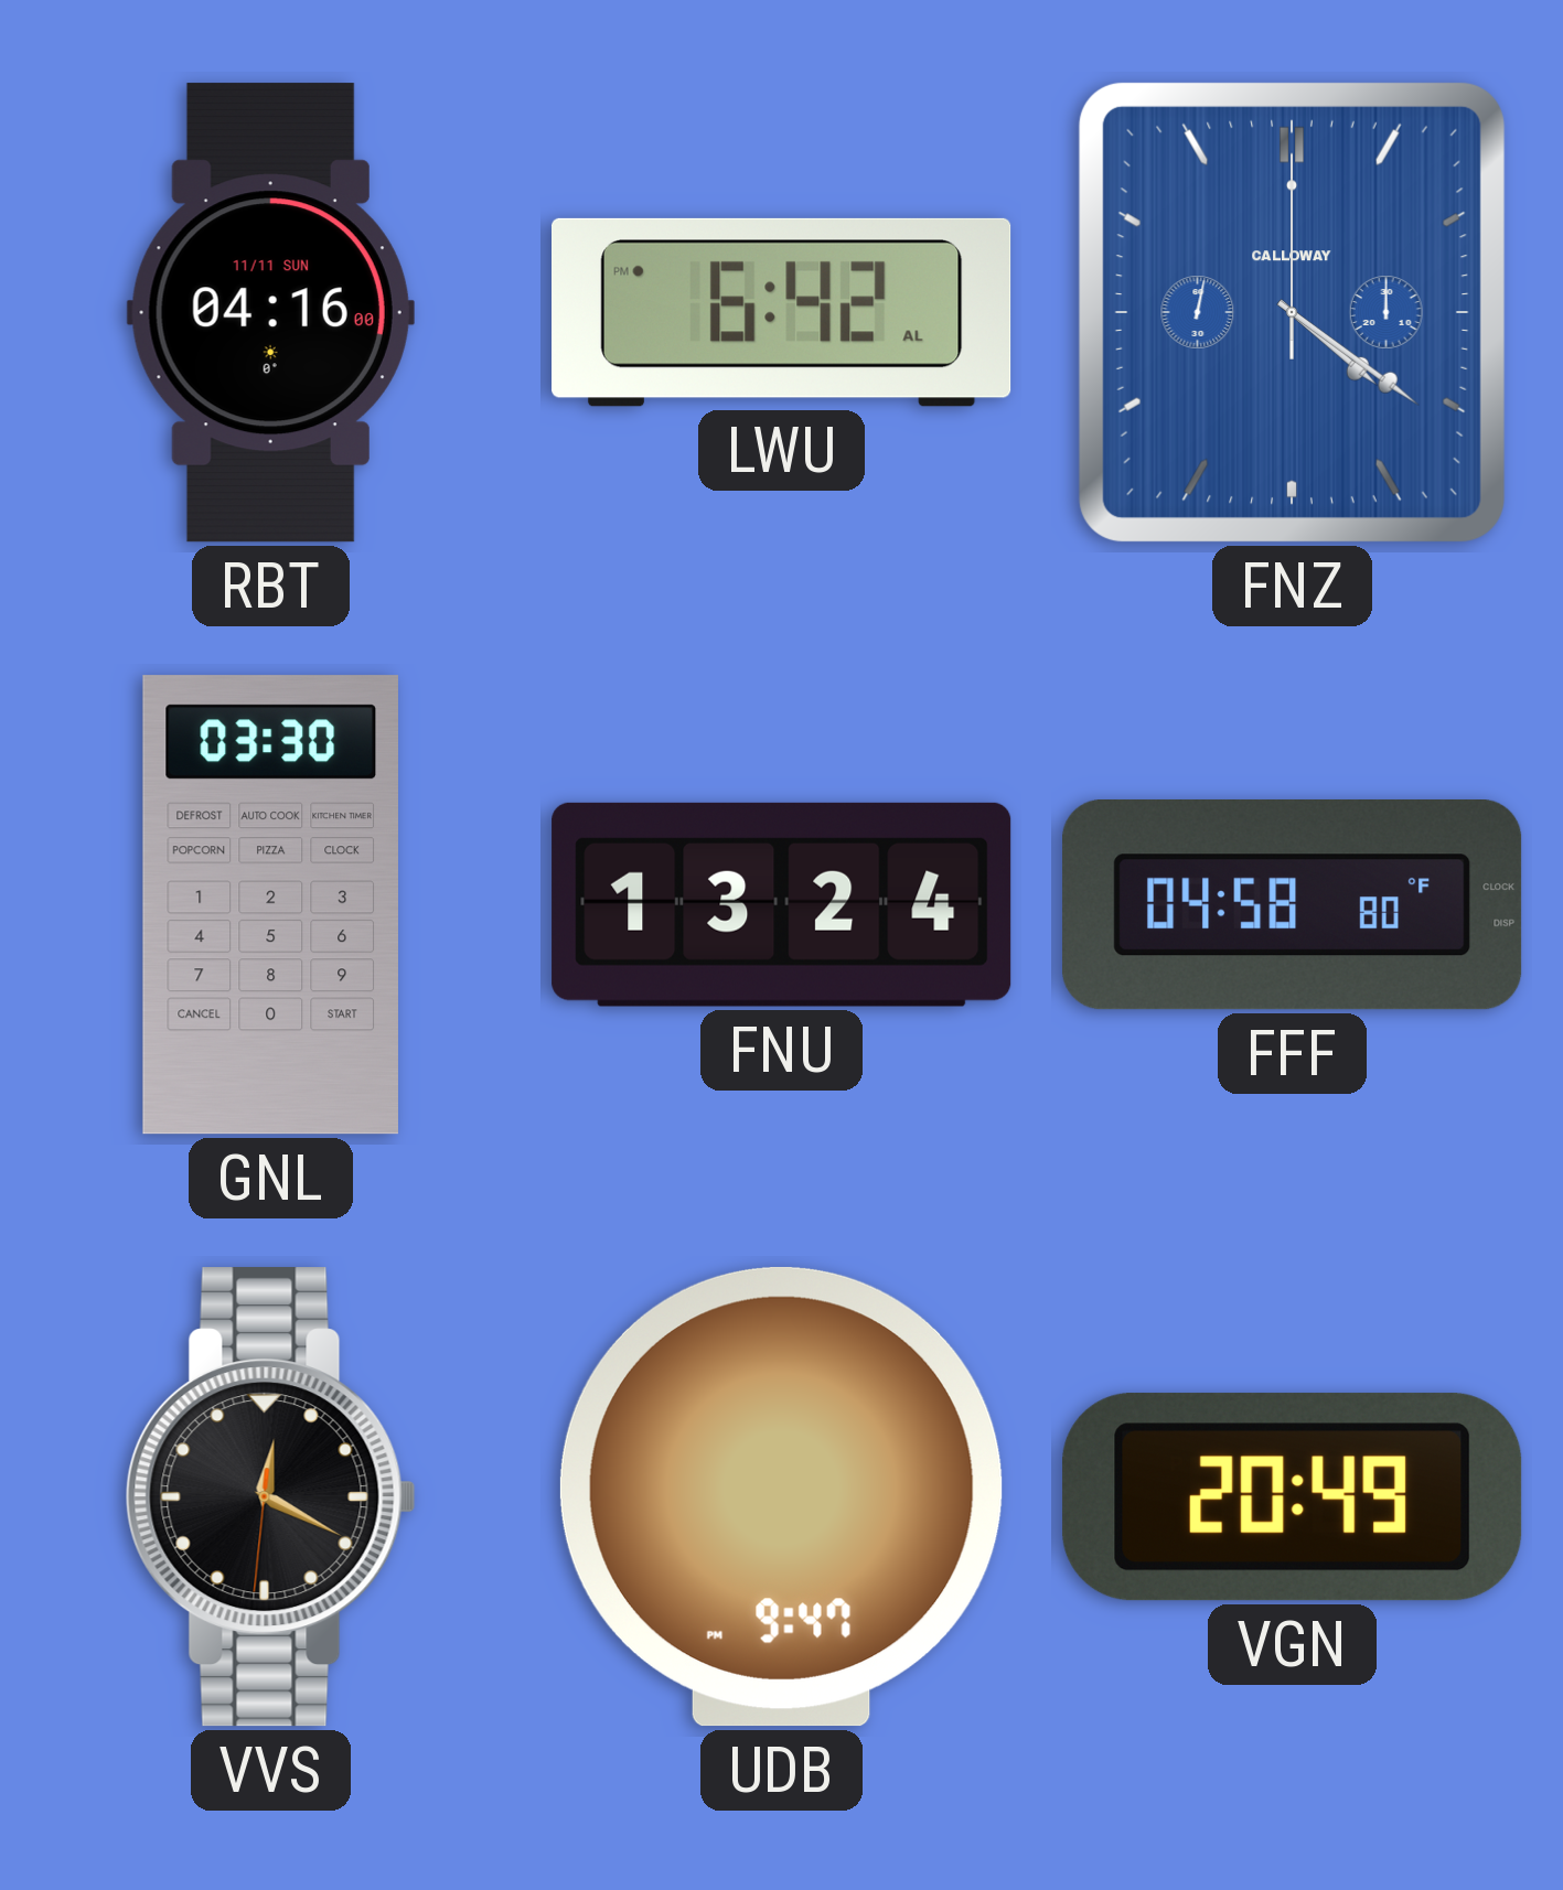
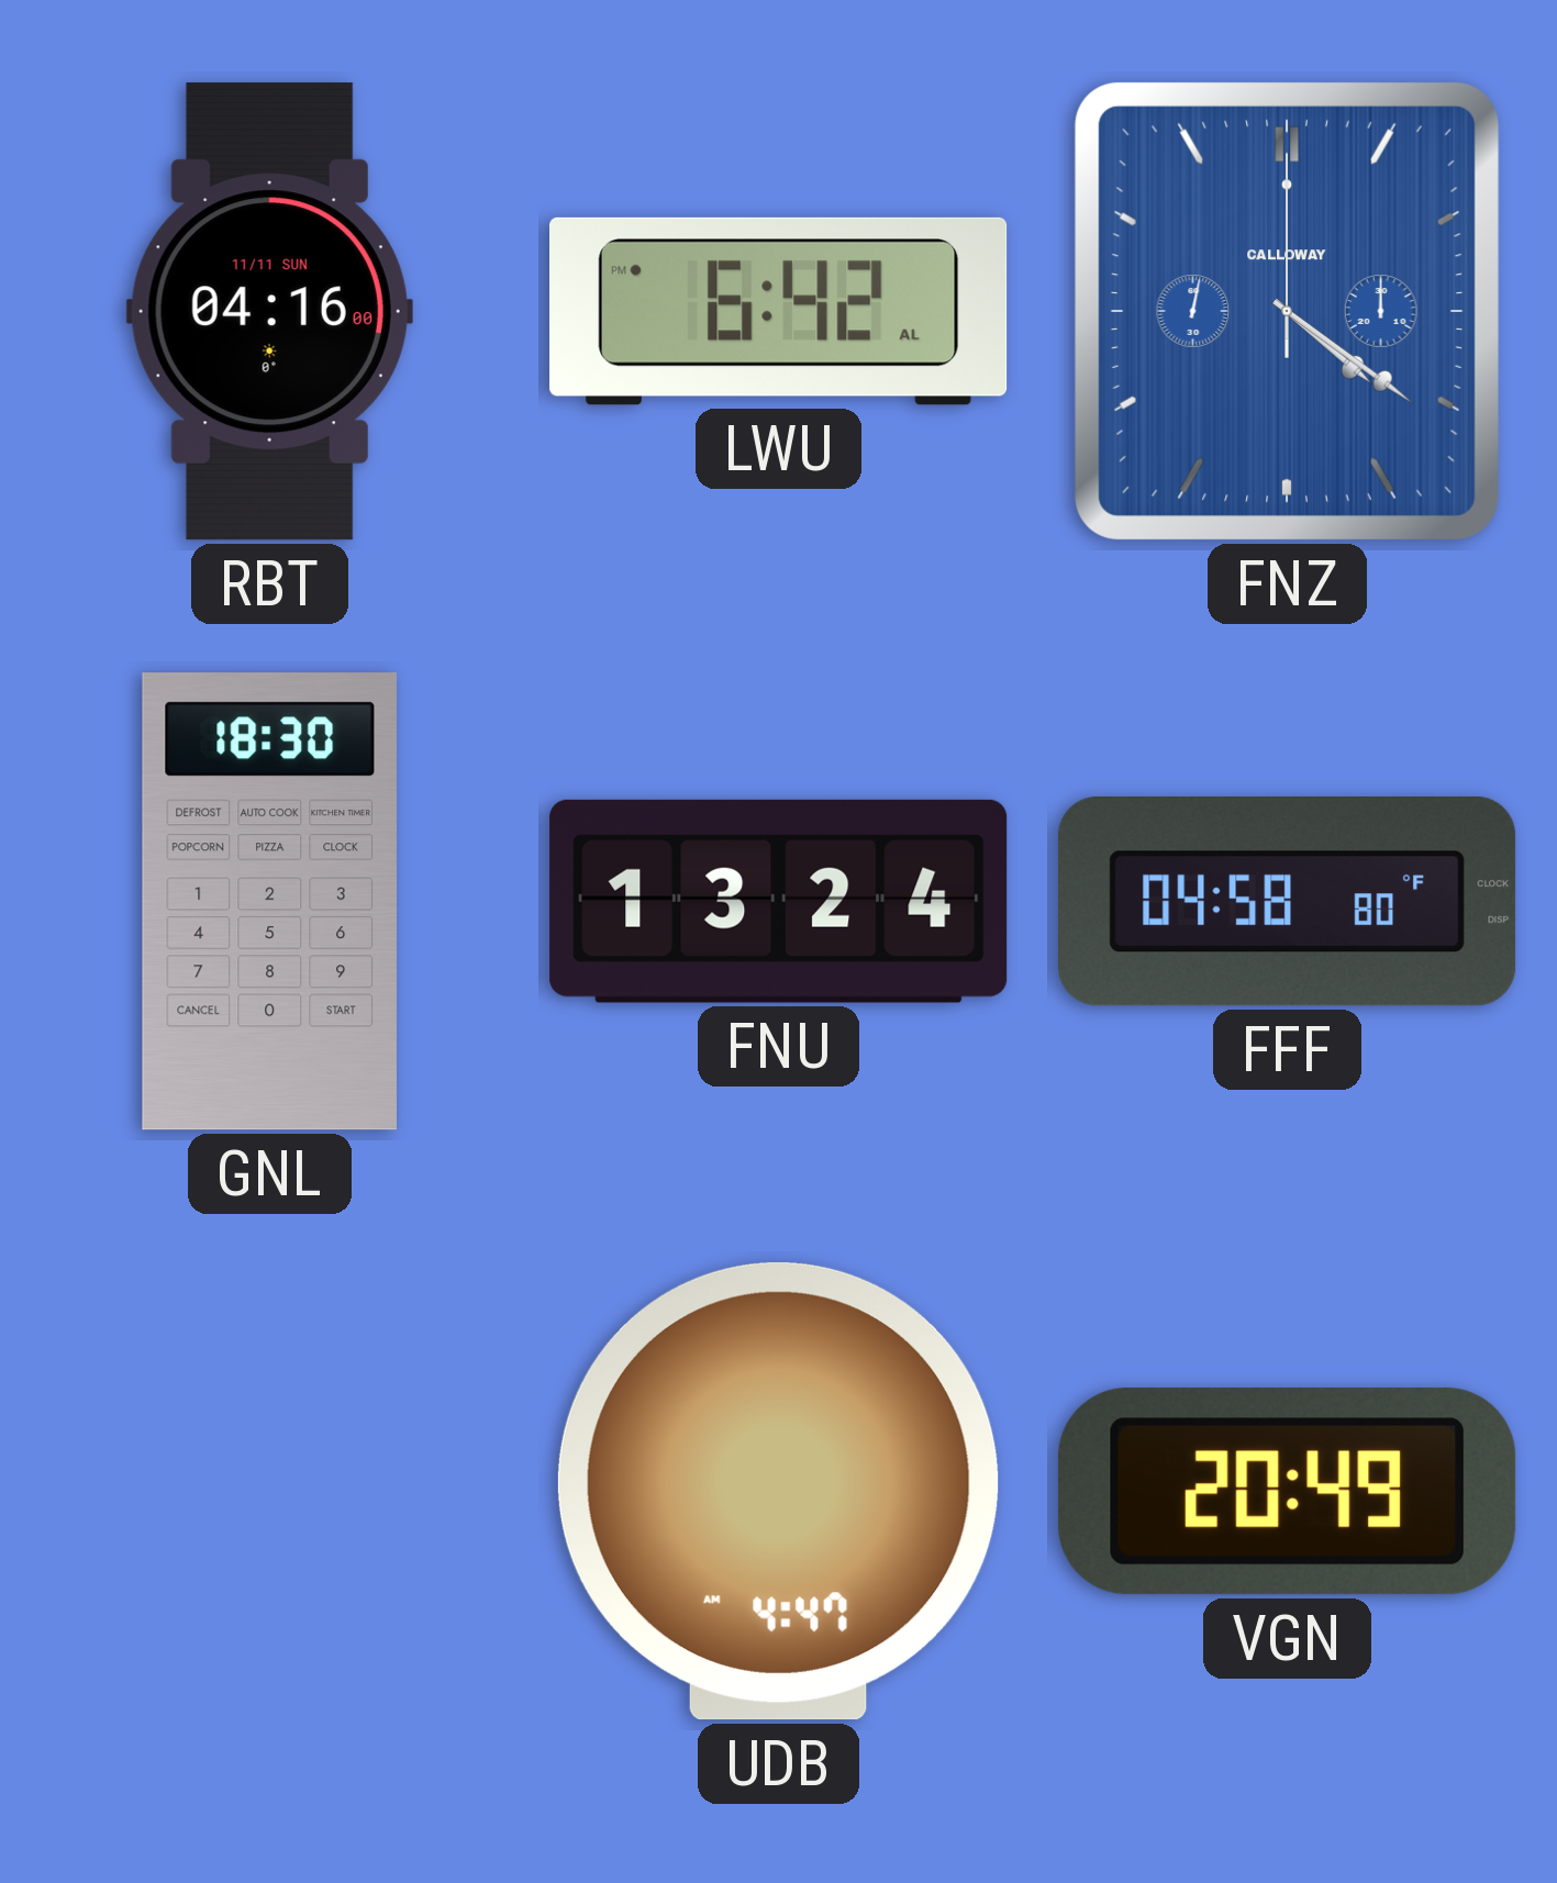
GNL: 03:30 -> 18:30
VVS: 12:19 -> none
UDB: 9:47 -> 4:47
